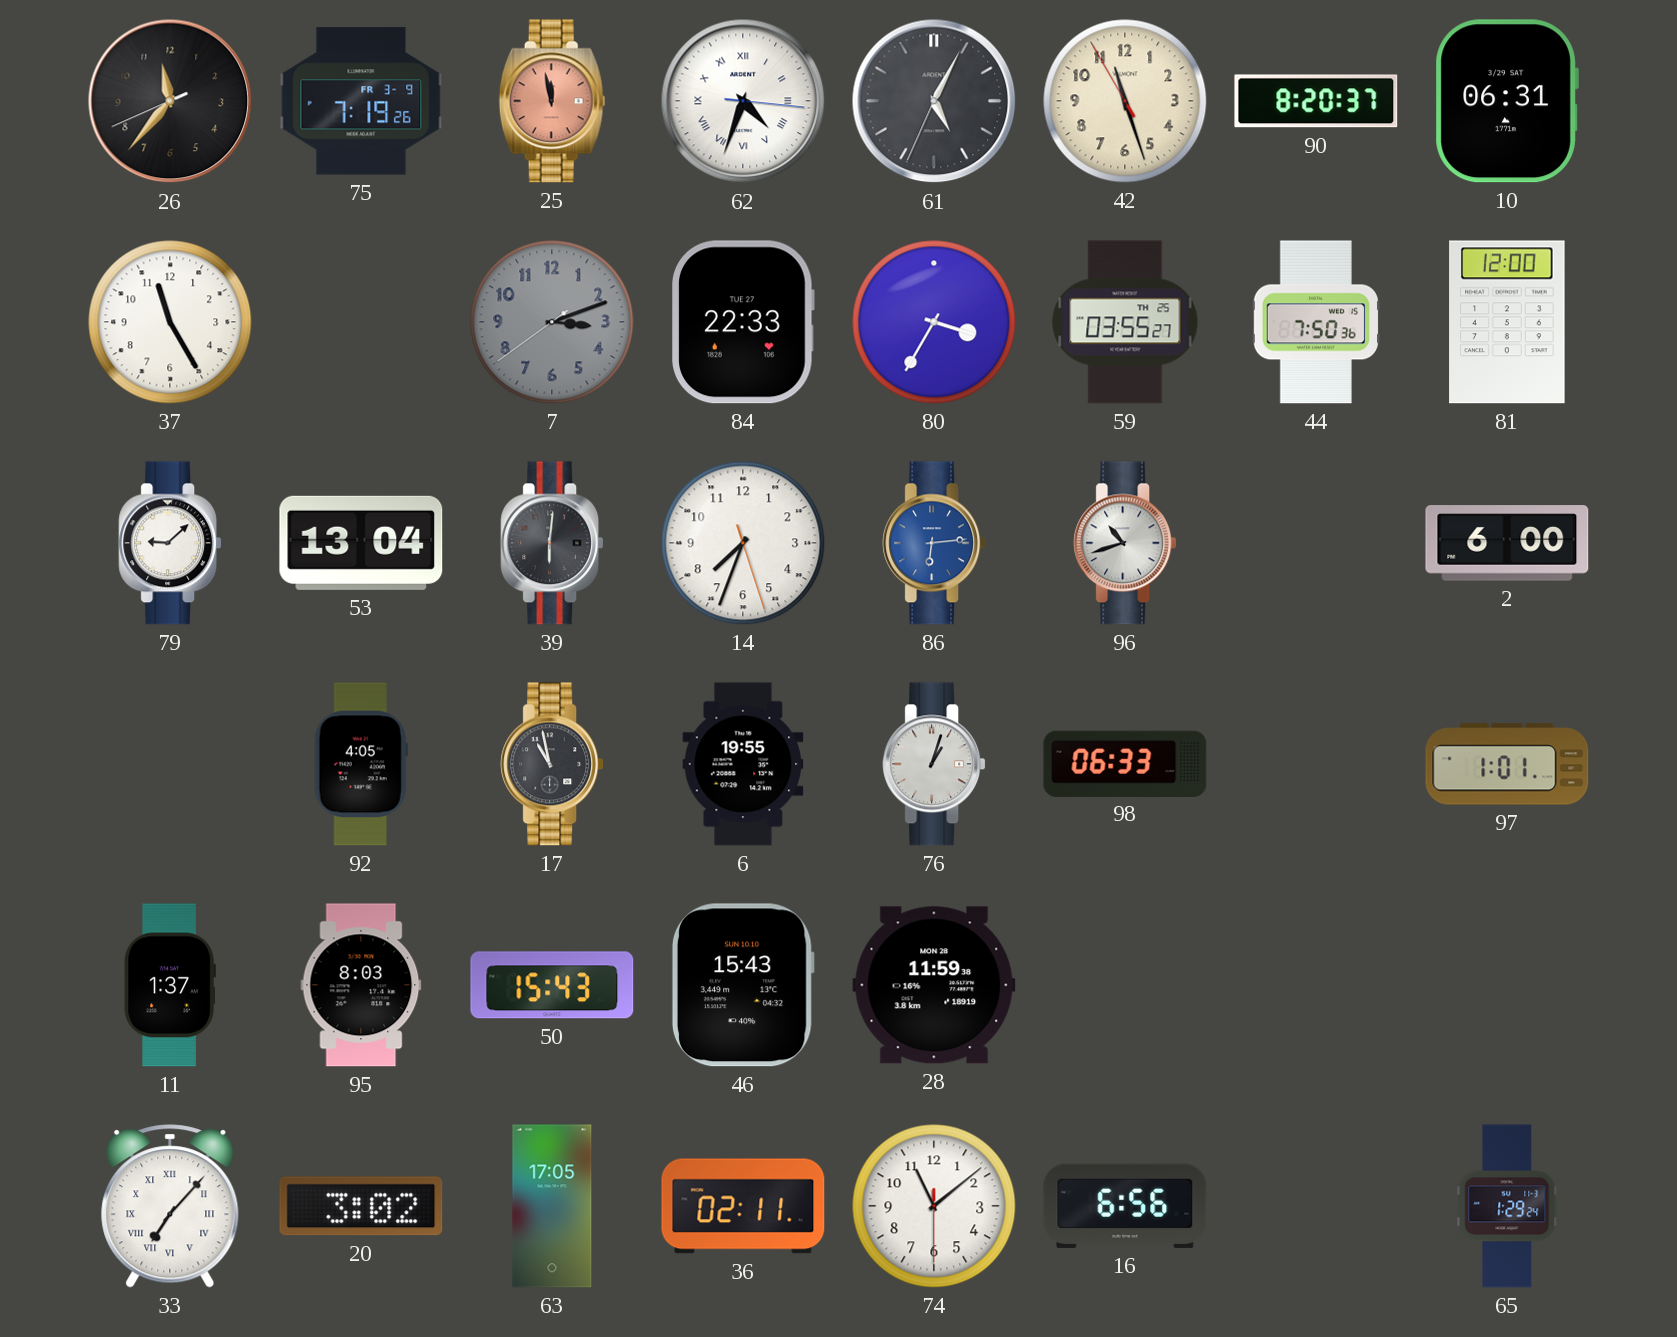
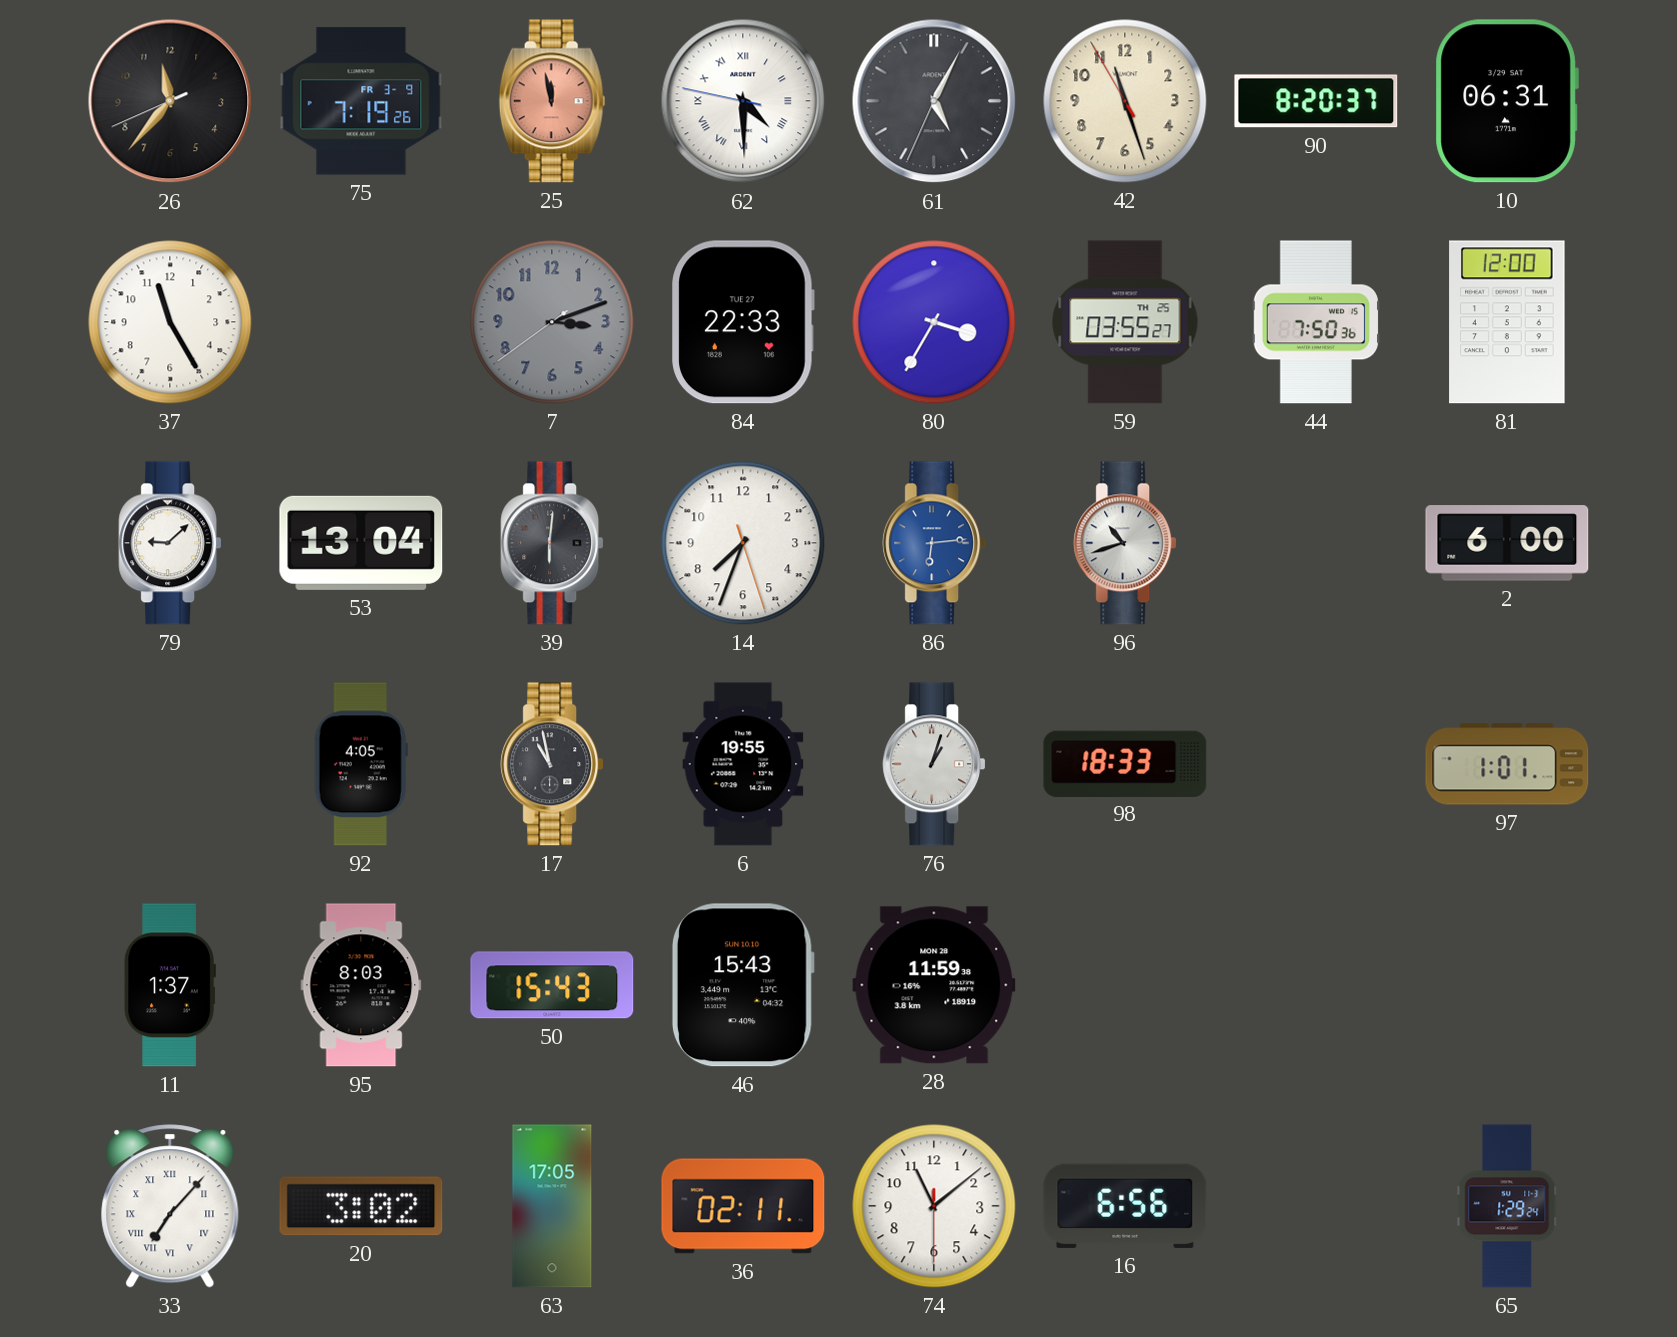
62: 4:33 -> 4:29
98: 06:33 -> 18:33
